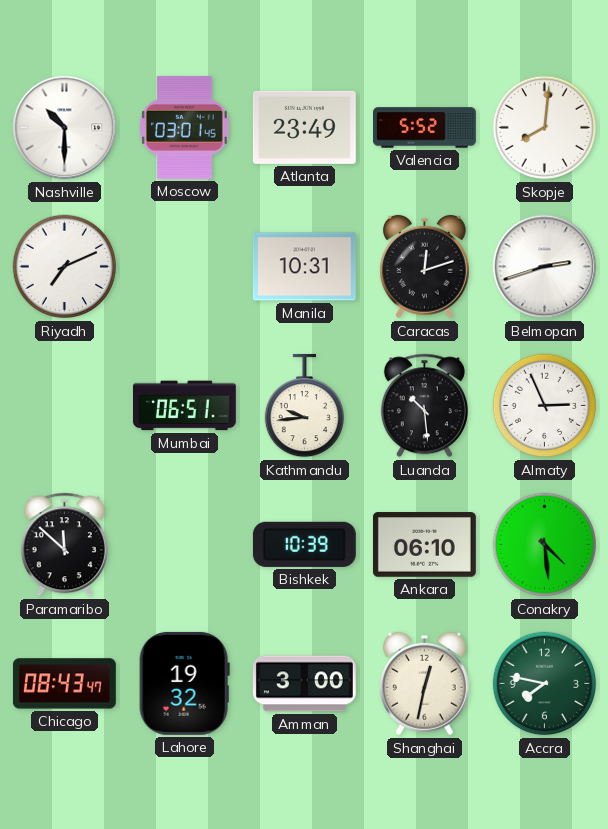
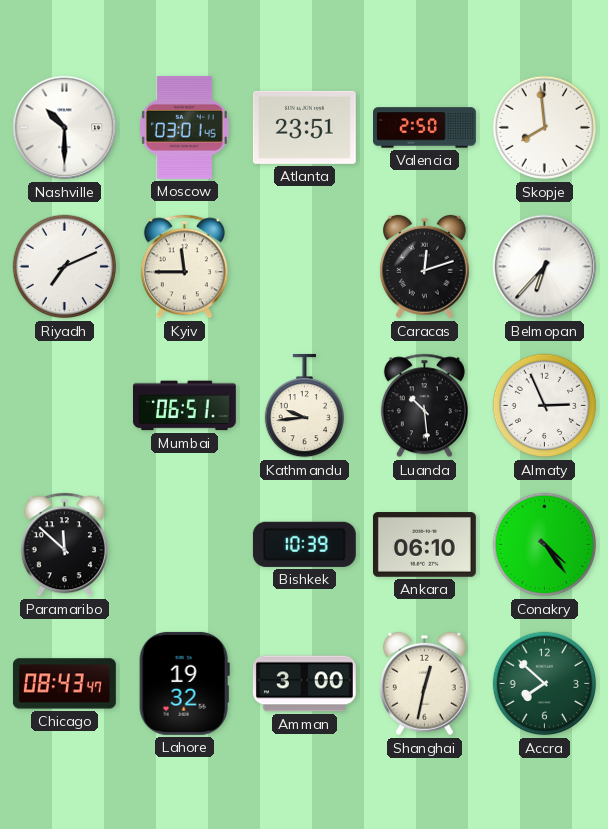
Atlanta: 23:49 -> 23:51
Valencia: 5:52 -> 2:50
Skopje: 8:01 -> 7:59
Kyiv: none -> 11:45
Manila: 10:31 -> none
Belmopan: 2:42 -> 6:37
Conakry: 4:29 -> 4:24
Accra: 7:47 -> 7:52
